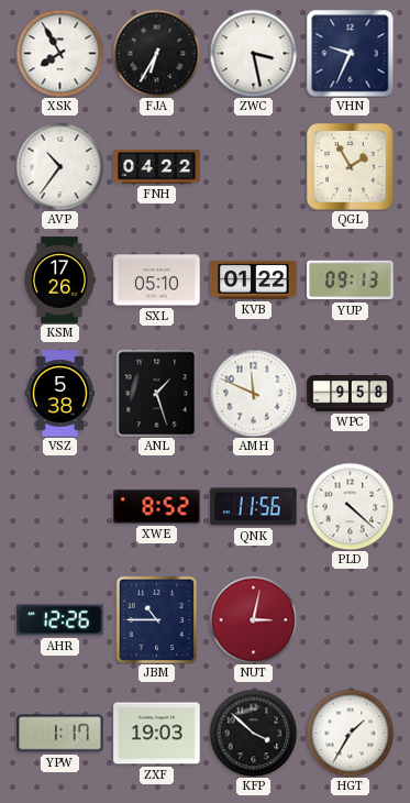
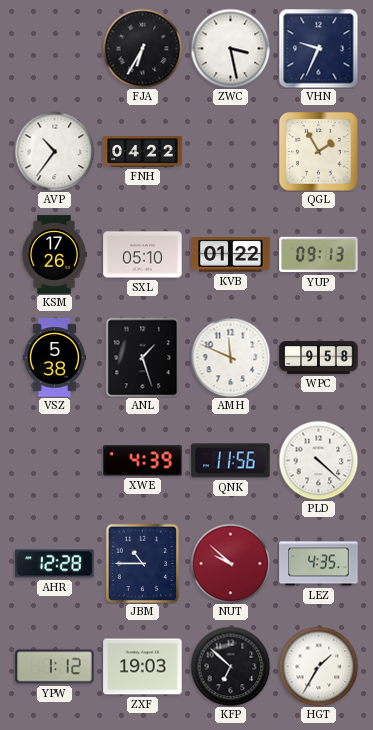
XSK: 7:55 -> none
XWE: 8:52 -> 4:39
AHR: 12:26 -> 12:28
NUT: 3:02 -> 9:52
LEZ: none -> 4:35
YPW: 1:17 -> 1:12
KFP: 3:52 -> 6:52
